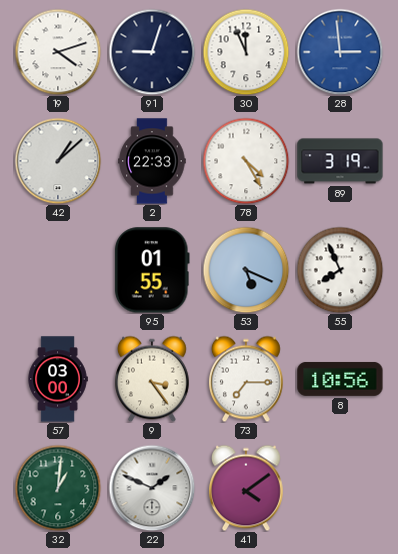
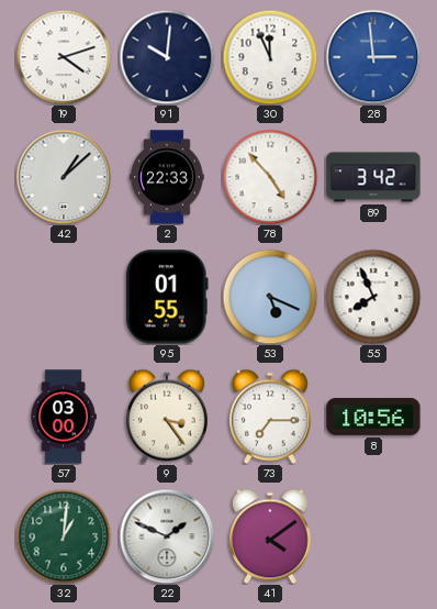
91: 9:03 -> 10:01
78: 4:25 -> 4:53
89: 3:19 -> 3:42
